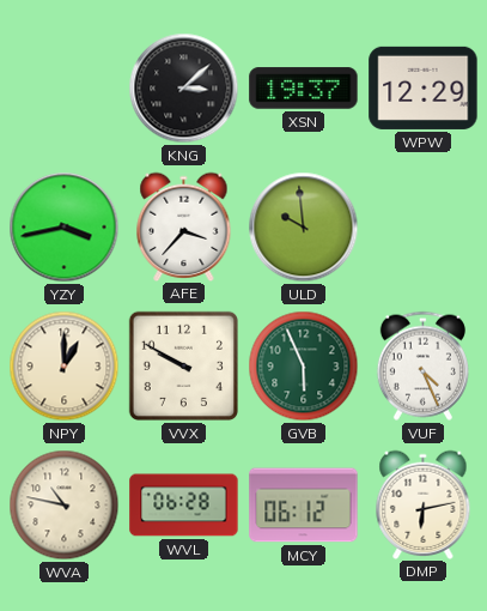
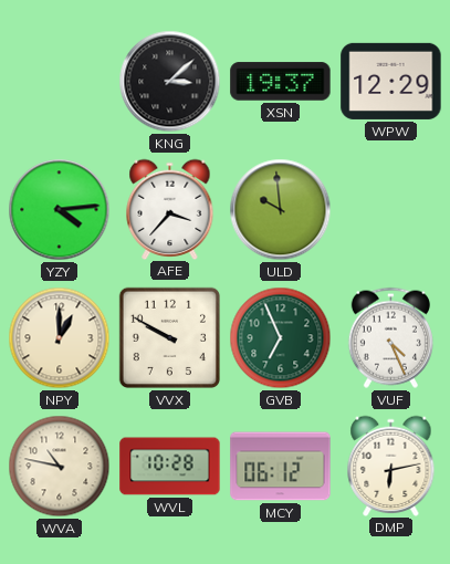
YZY: 3:43 -> 4:14
GVB: 5:56 -> 6:56
WVL: 06:28 -> 10:28
